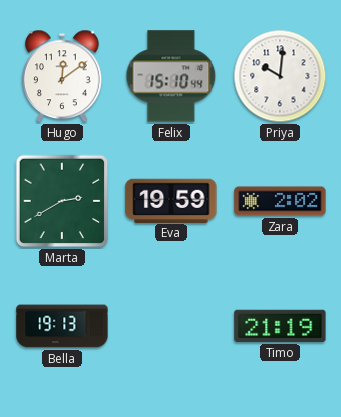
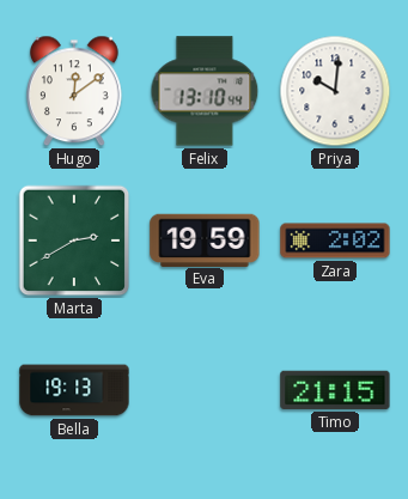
Felix: 15:10 -> 13:10
Timo: 21:19 -> 21:15
